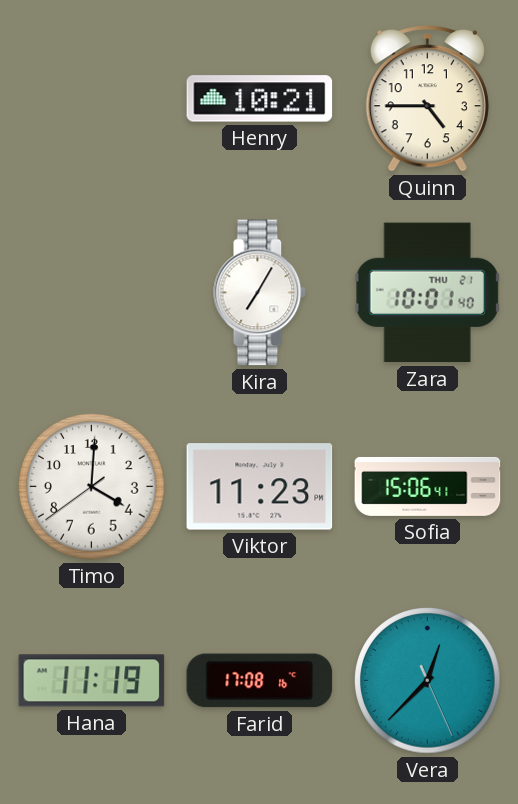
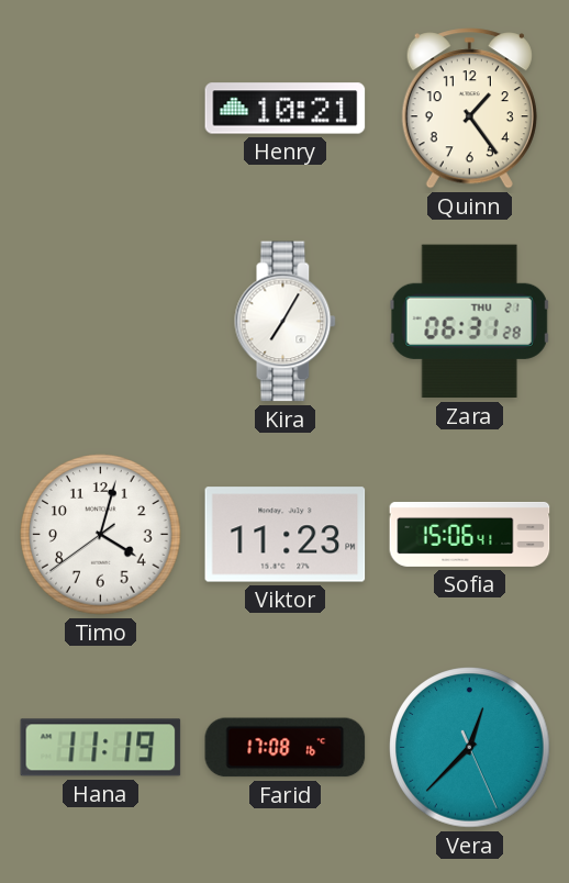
Quinn: 4:45 -> 1:24
Zara: 10:01 -> 06:31
Timo: 4:00 -> 4:02
